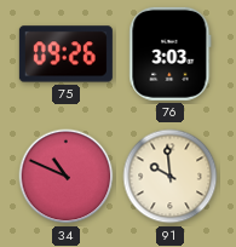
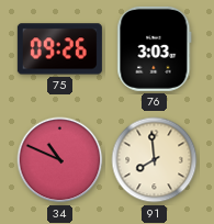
91: 9:59 -> 7:59
